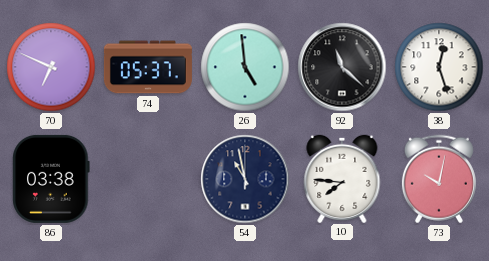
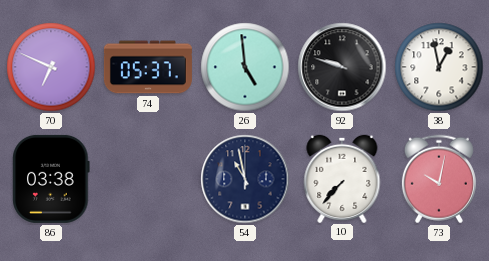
92: 11:22 -> 9:48
38: 12:27 -> 12:58
10: 7:46 -> 7:37
